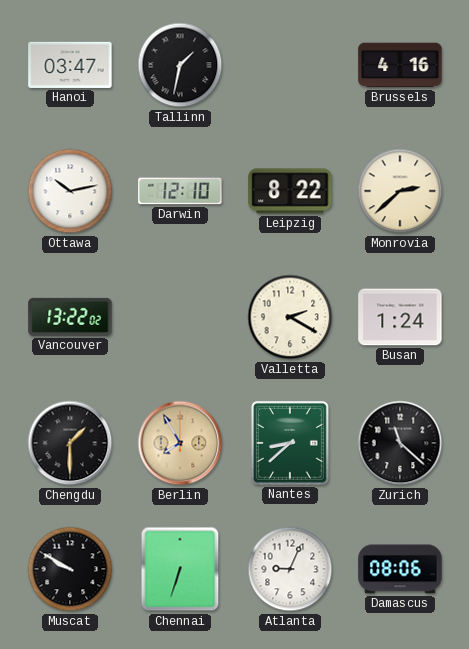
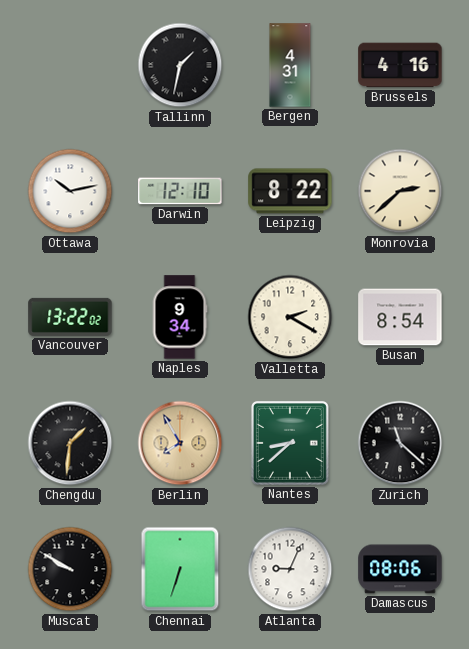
Hanoi: 03:47 -> none
Bergen: none -> 4:31
Naples: none -> 9:34
Busan: 1:24 -> 8:54
Chengdu: 1:30 -> 1:31
